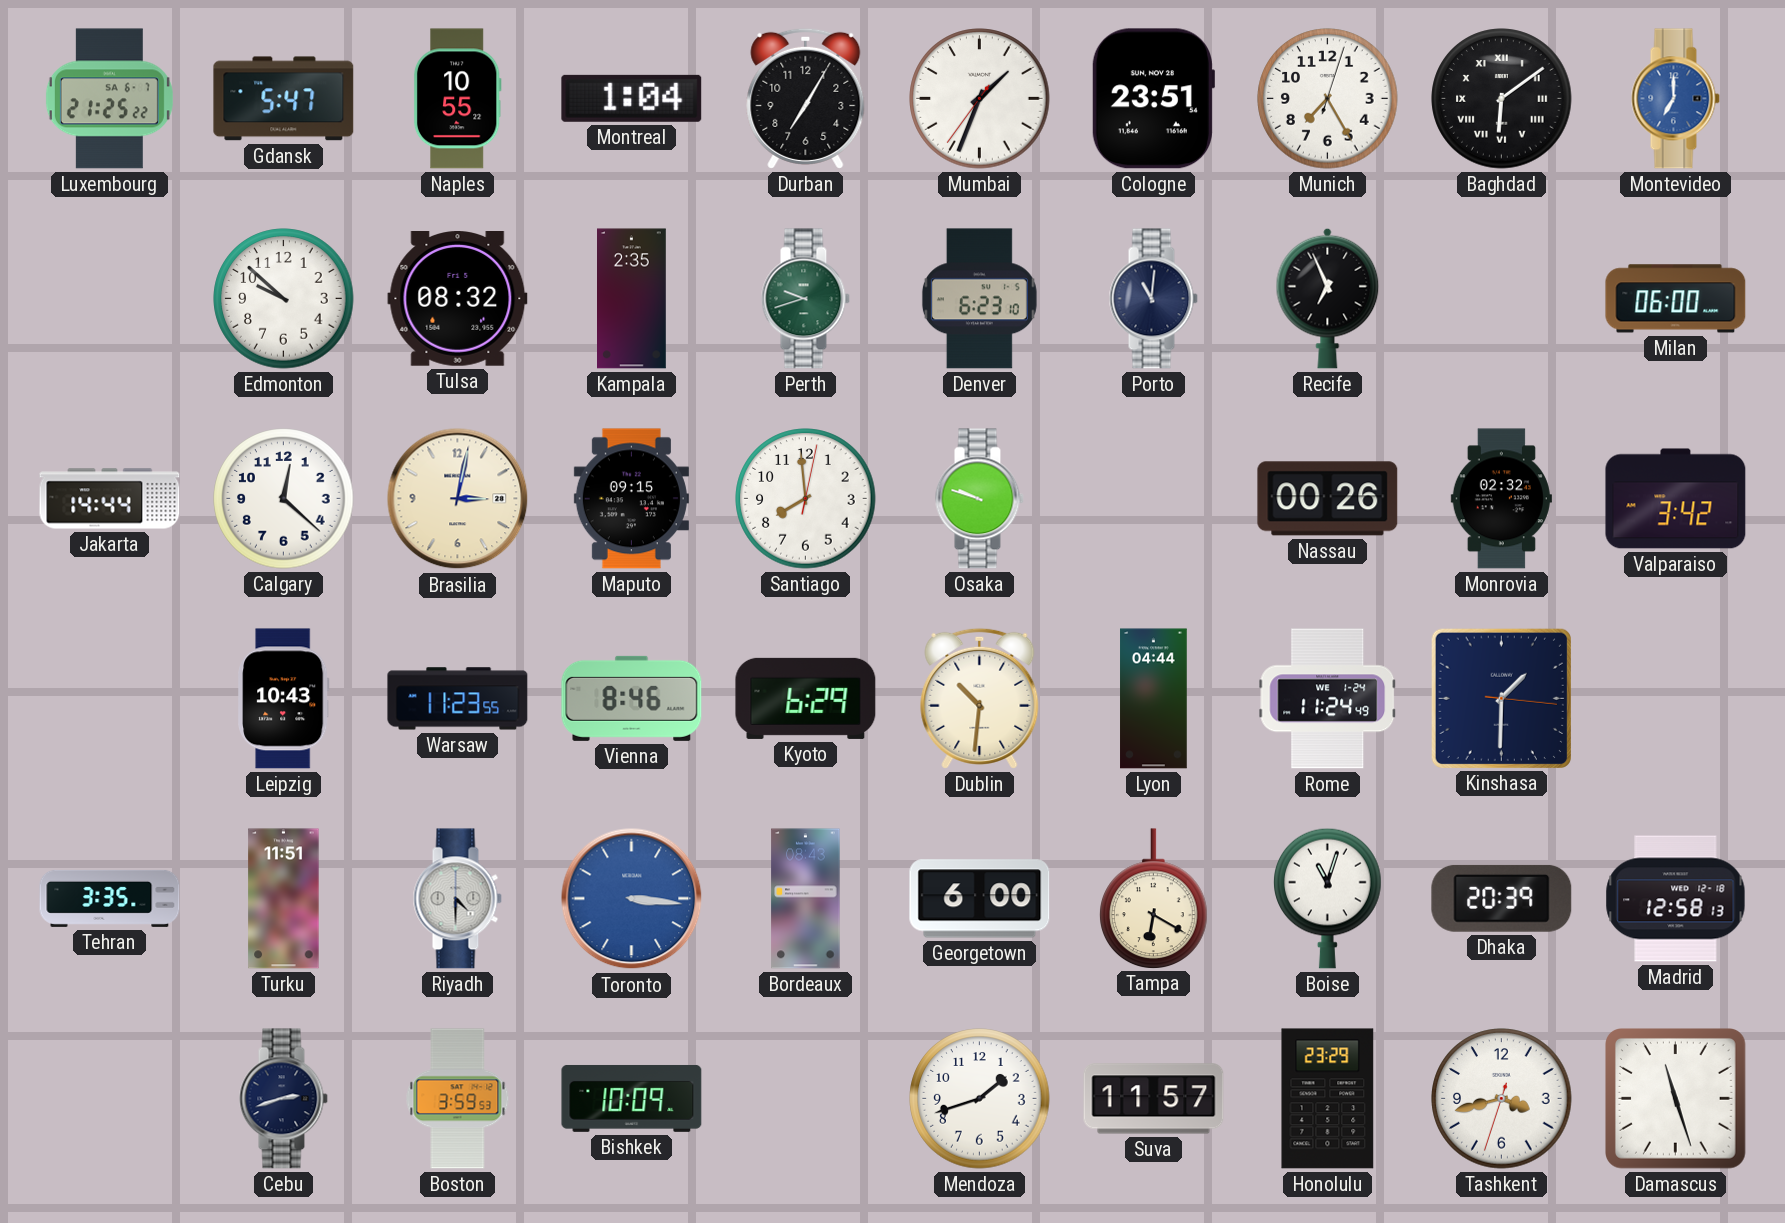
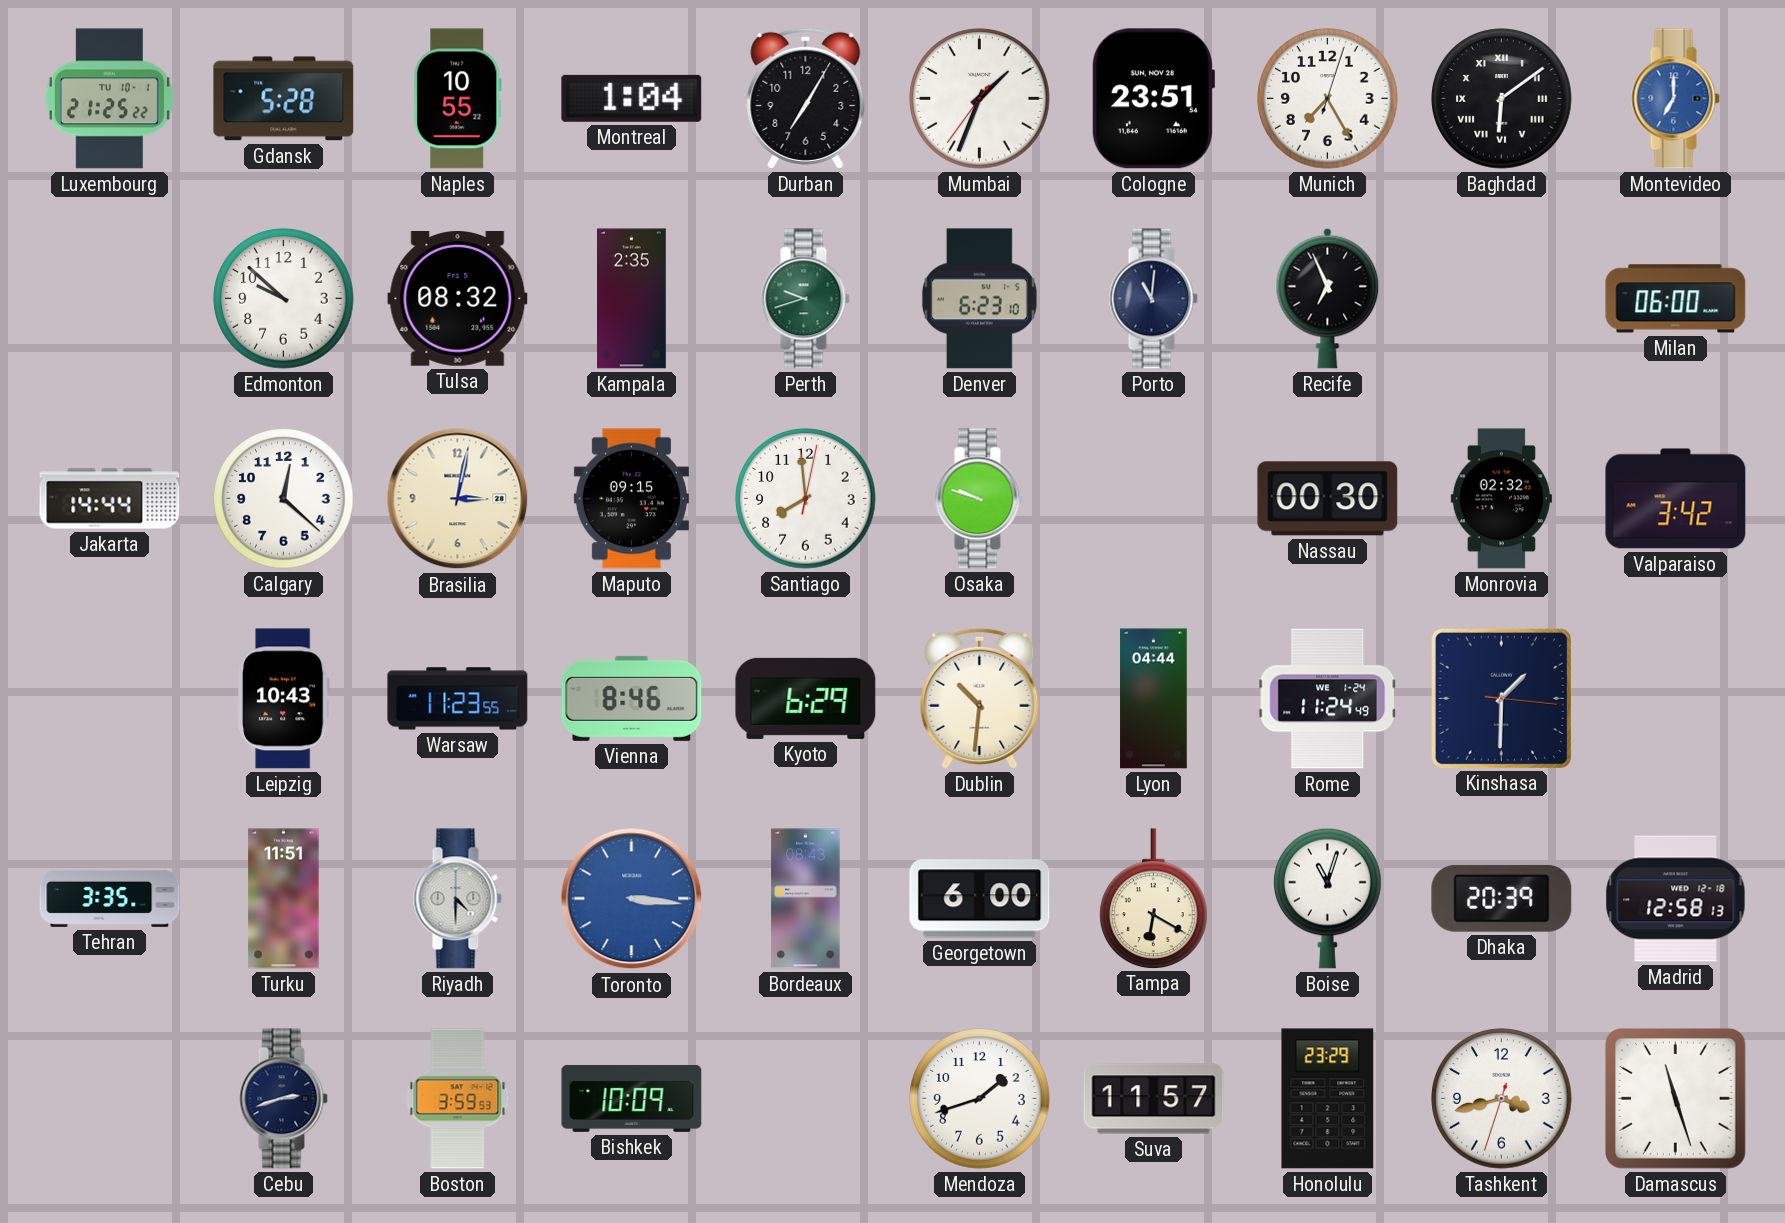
Luxembourg date: SA 6-7 -> TU 10-1
Gdansk: 5:47 -> 5:28
Nassau: 00:26 -> 00:30
